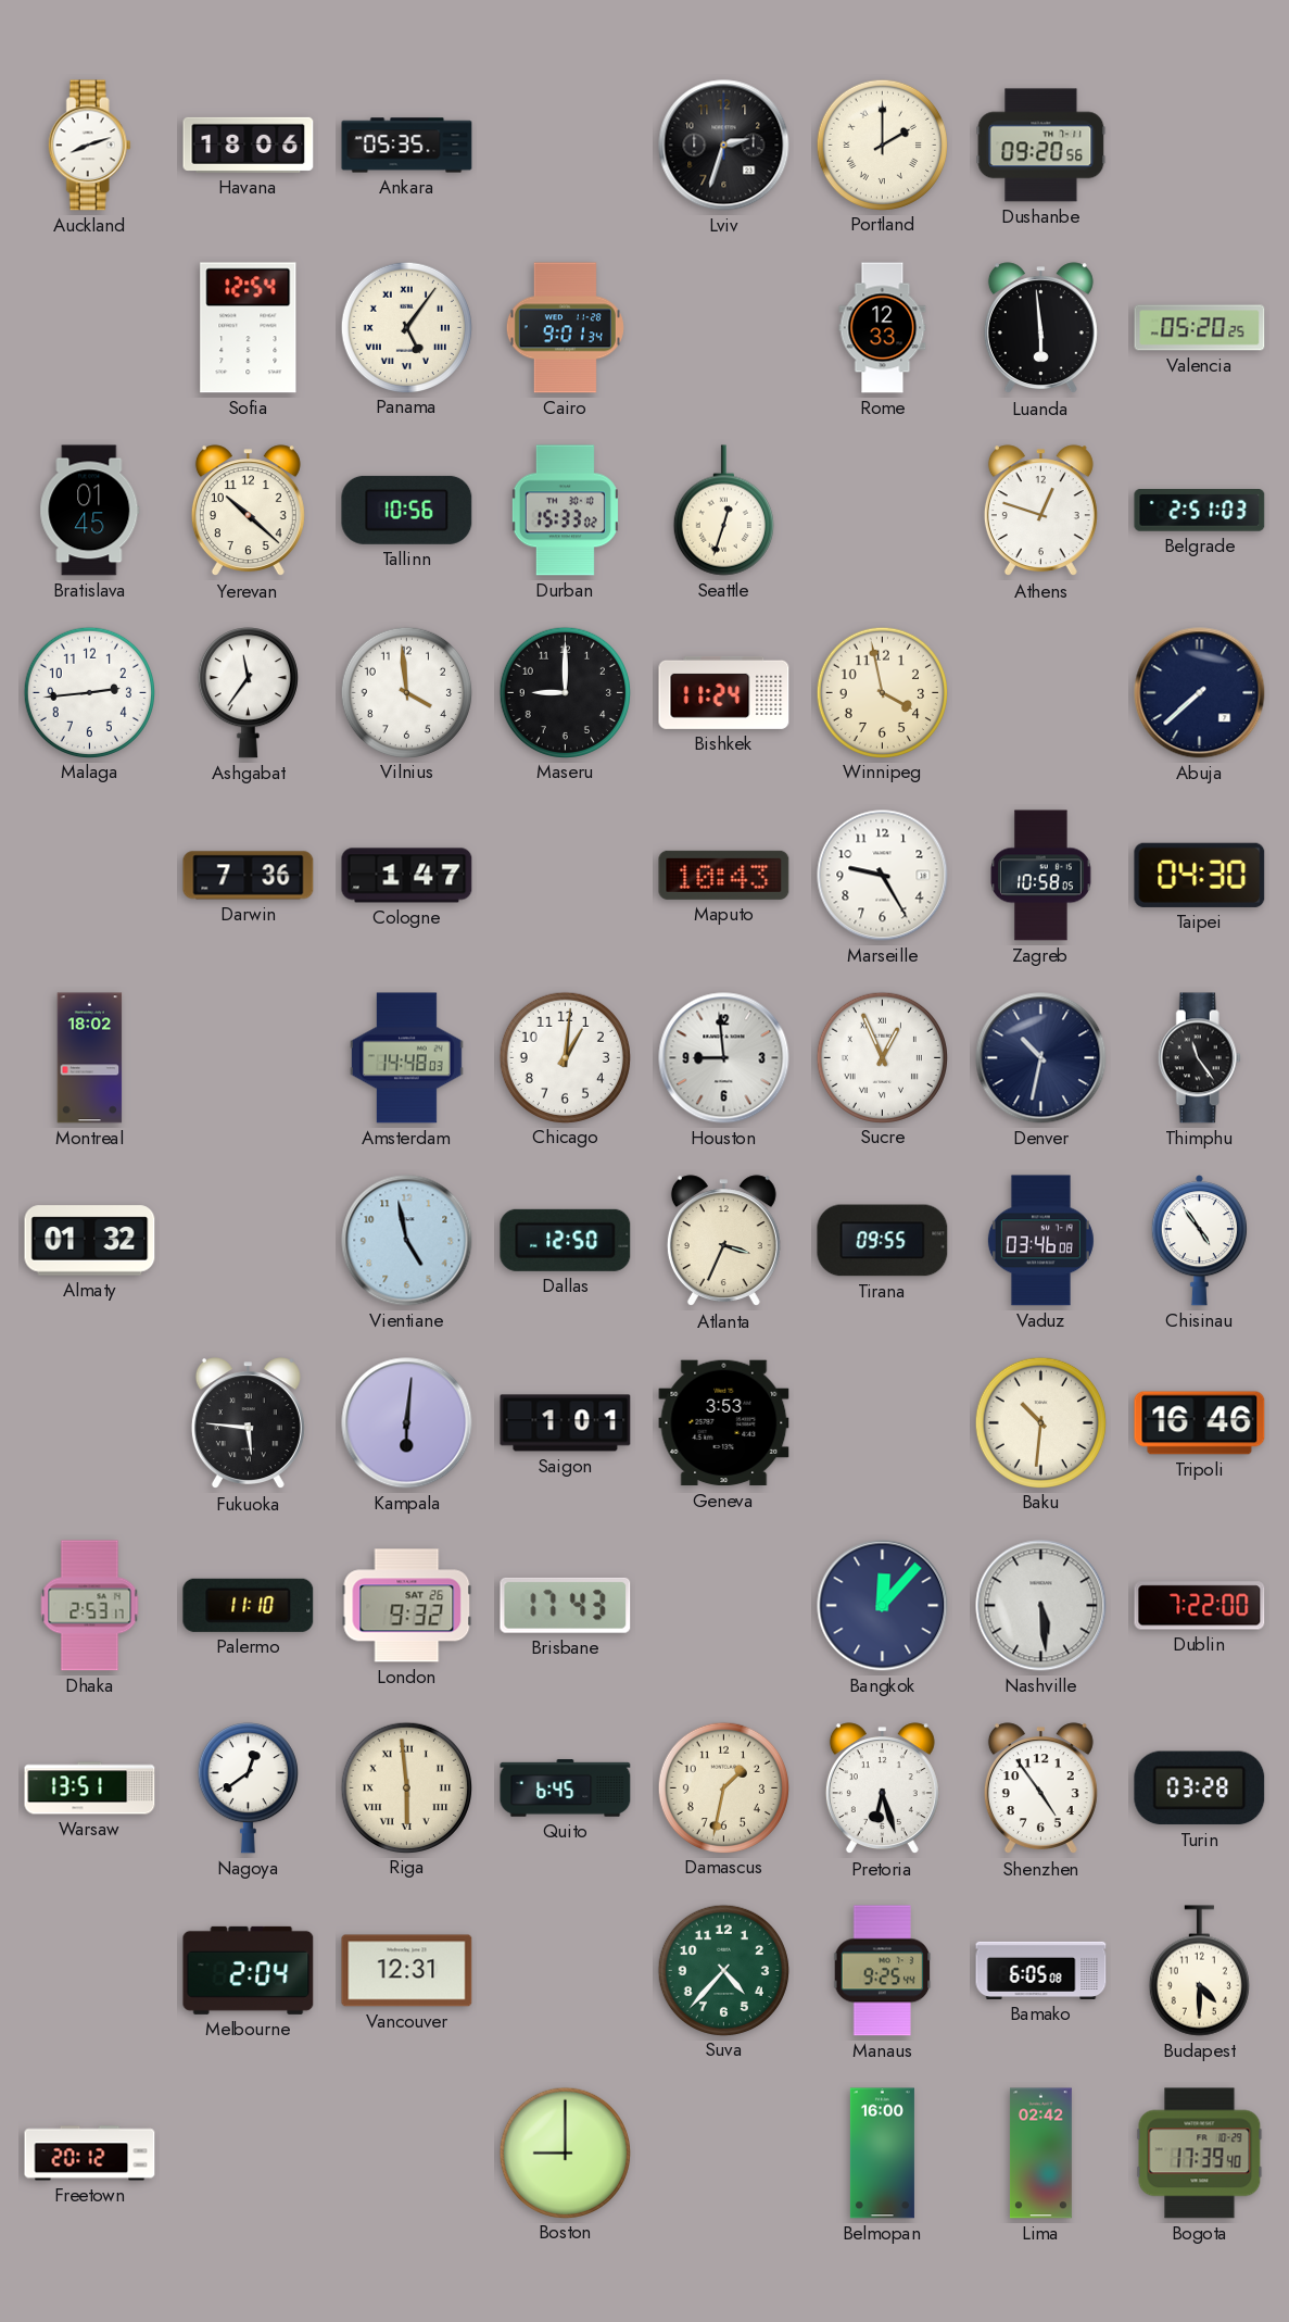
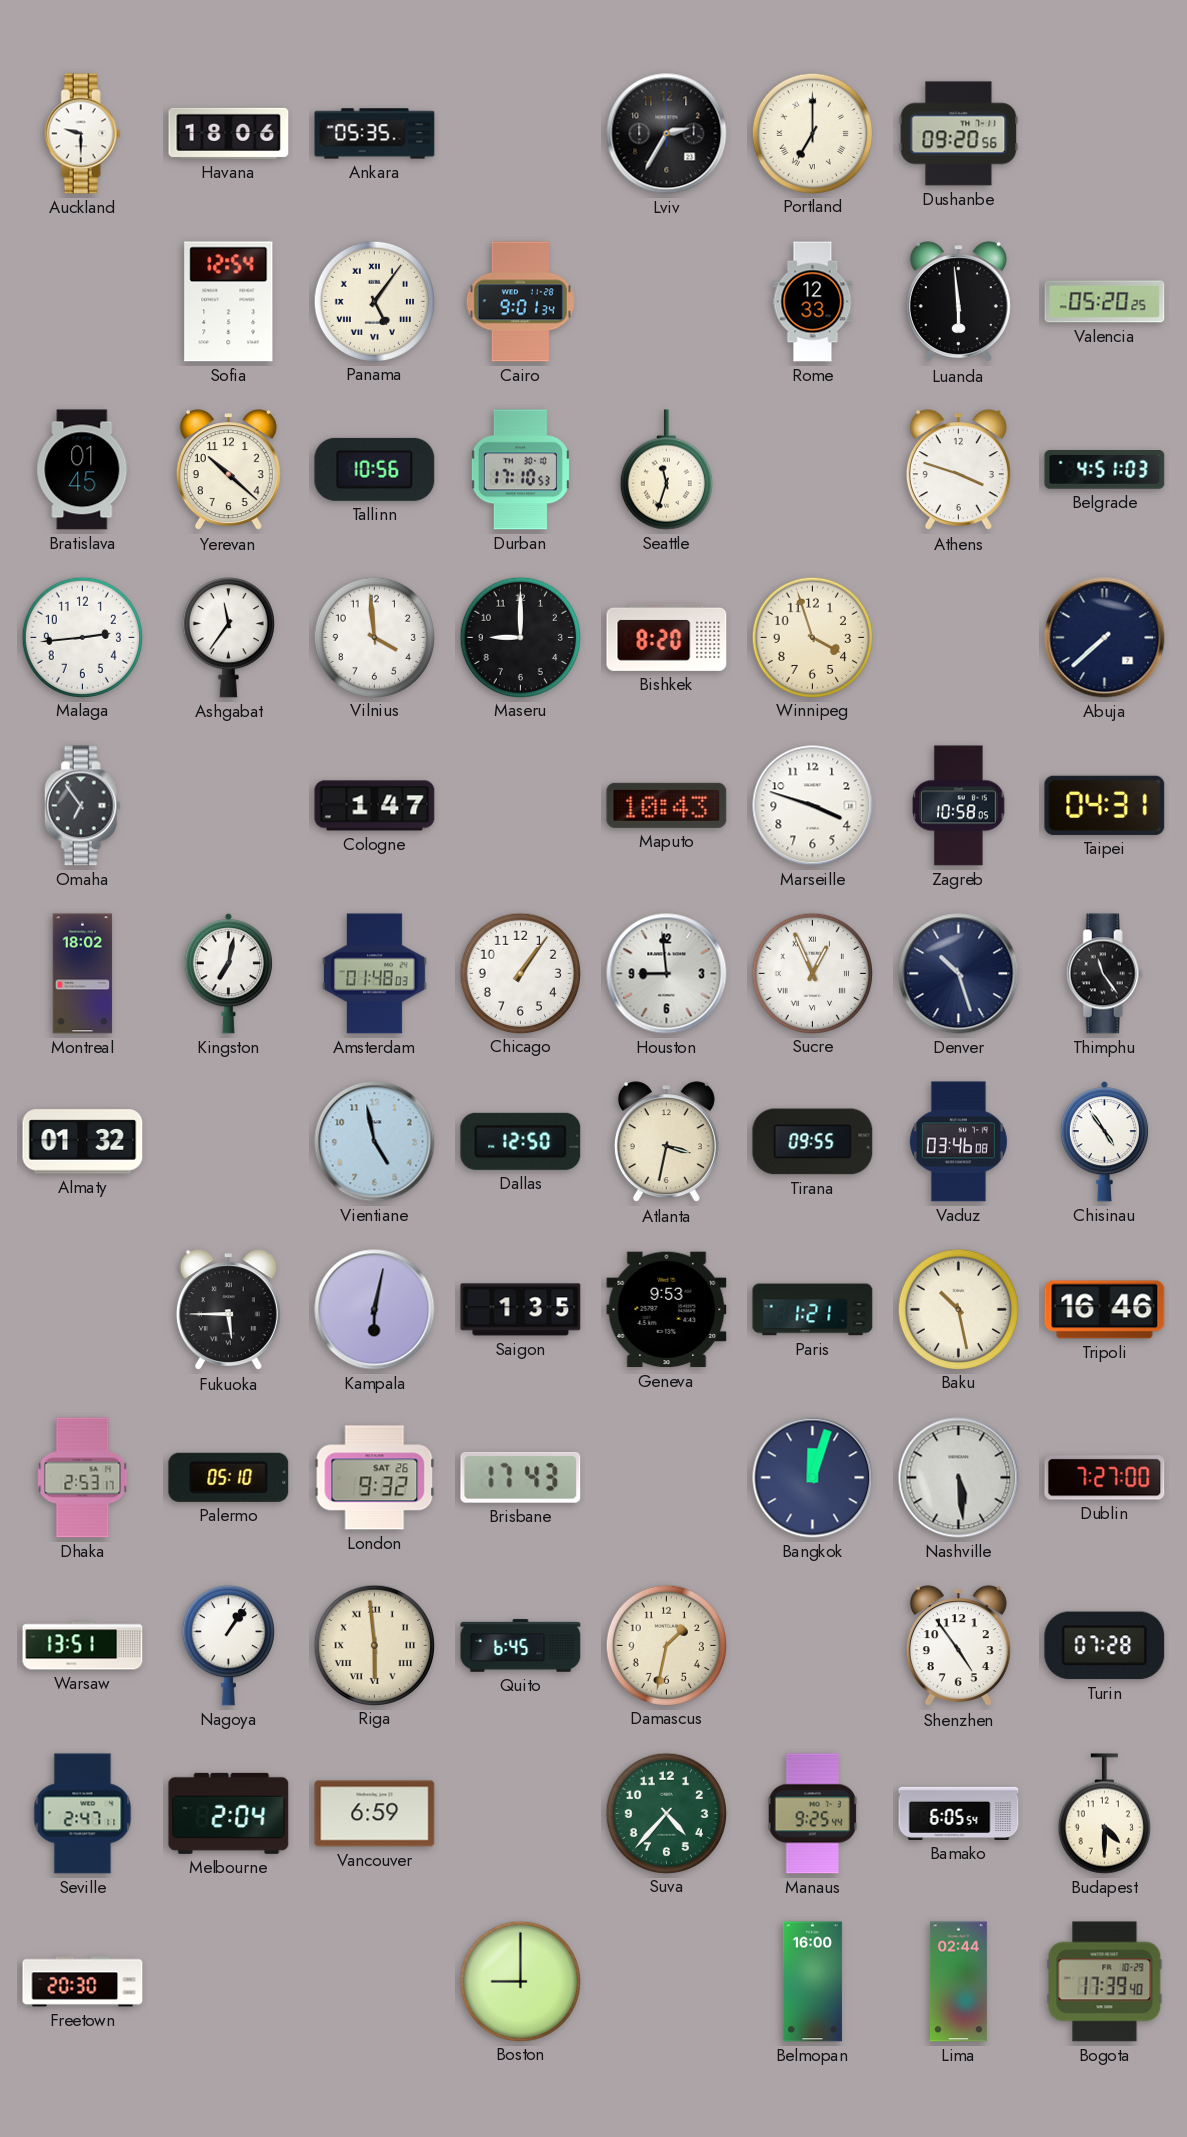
Auckland: 8:12 -> 9:30
Lviv: 2:33 -> 2:35
Portland: 2:00 -> 7:00
Durban: 15:33 -> 17:10
Seattle: 12:33 -> 11:33
Athens: 12:48 -> 3:48
Belgrade: 2:51 -> 4:51
Bishkek: 11:24 -> 8:20
Winnipeg: 3:58 -> 3:57
Omaha: none -> 6:54
Darwin: 7:36 -> none
Marseille: 9:25 -> 3:48
Taipei: 04:30 -> 04:31
Kingston: none -> 7:02
Amsterdam: 14:48 -> 01:48
Chicago: 1:01 -> 1:06
Denver: 10:32 -> 10:27
Atlanta: 3:34 -> 3:32
Fukuoka: 5:46 -> 5:45
Kampala: 6:01 -> 6:02
Saigon: 1:01 -> 1:35
Geneva: 3:53 -> 9:53
Paris: none -> 1:21
Baku: 10:31 -> 10:28
Palermo: 11:10 -> 05:10
Bangkok: 12:07 -> 12:03
Dublin: 7:22 -> 7:27
Nagoya: 12:39 -> 1:06
Pretoria: 6:27 -> none
Turin: 03:28 -> 07:28
Seville: none -> 2:47
Vancouver: 12:31 -> 6:59
Bamako: 6:05:08 -> 6:05:54
Freetown: 20:12 -> 20:30
Lima: 02:42 -> 02:44
